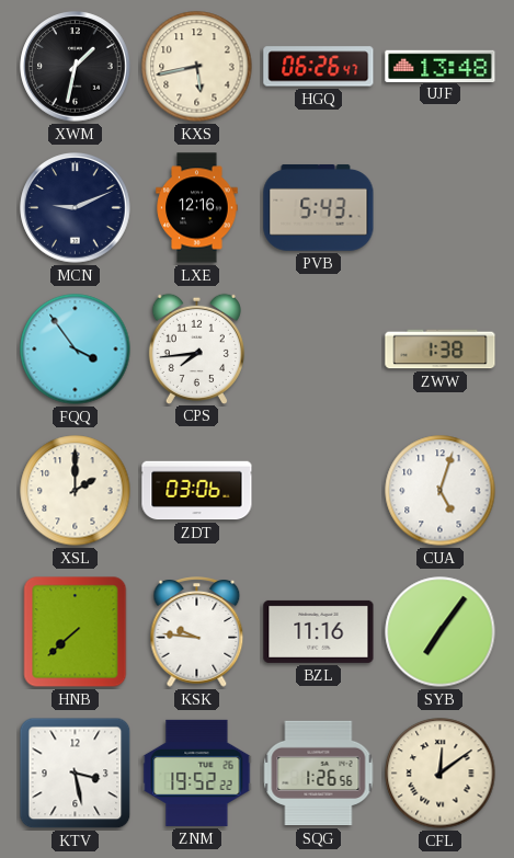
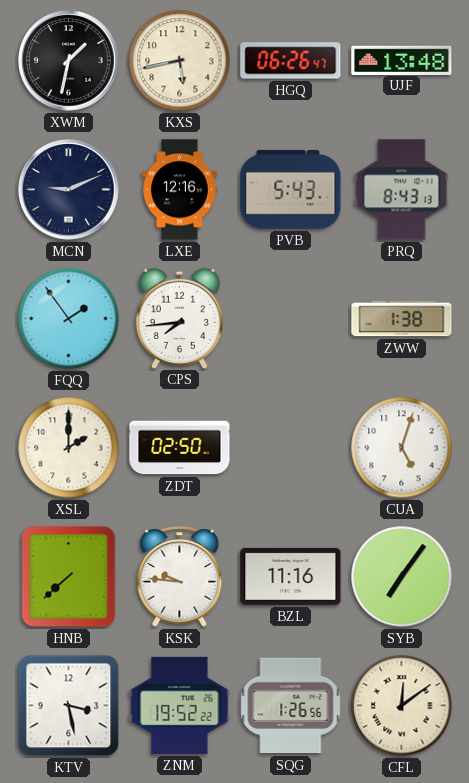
PRQ: none -> 8:43
FQQ: 3:54 -> 1:54
ZDT: 03:06 -> 02:50
